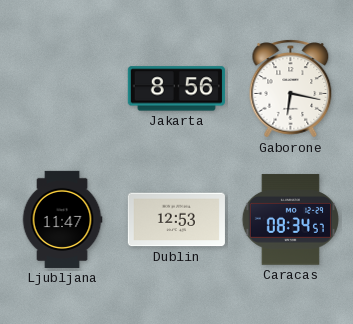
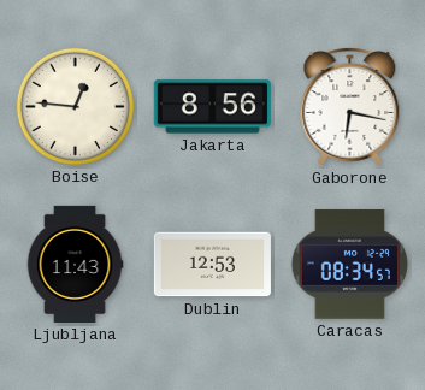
Boise: none -> 12:46
Ljubljana: 11:47 -> 11:43
